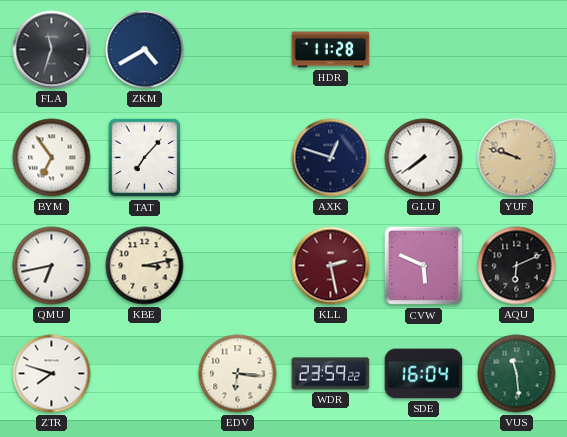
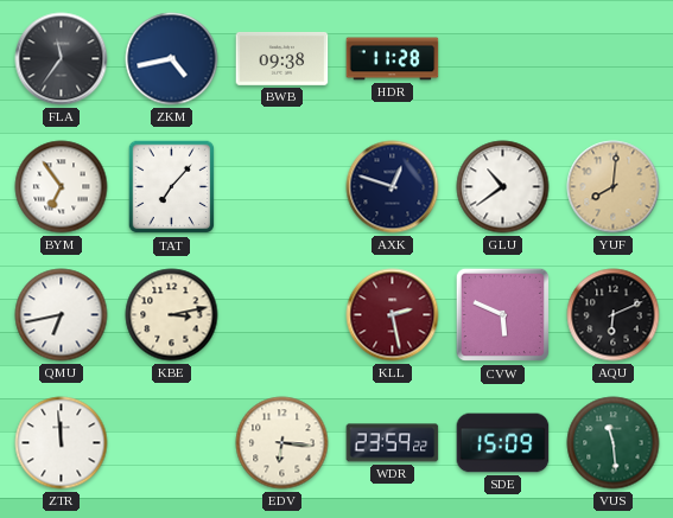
FLA: 11:33 -> 11:36
ZKM: 4:40 -> 4:43
BWB: none -> 09:38
GLU: 7:39 -> 10:39
YUF: 9:48 -> 8:01
ZTR: 7:48 -> 11:59
SDE: 16:04 -> 15:09
